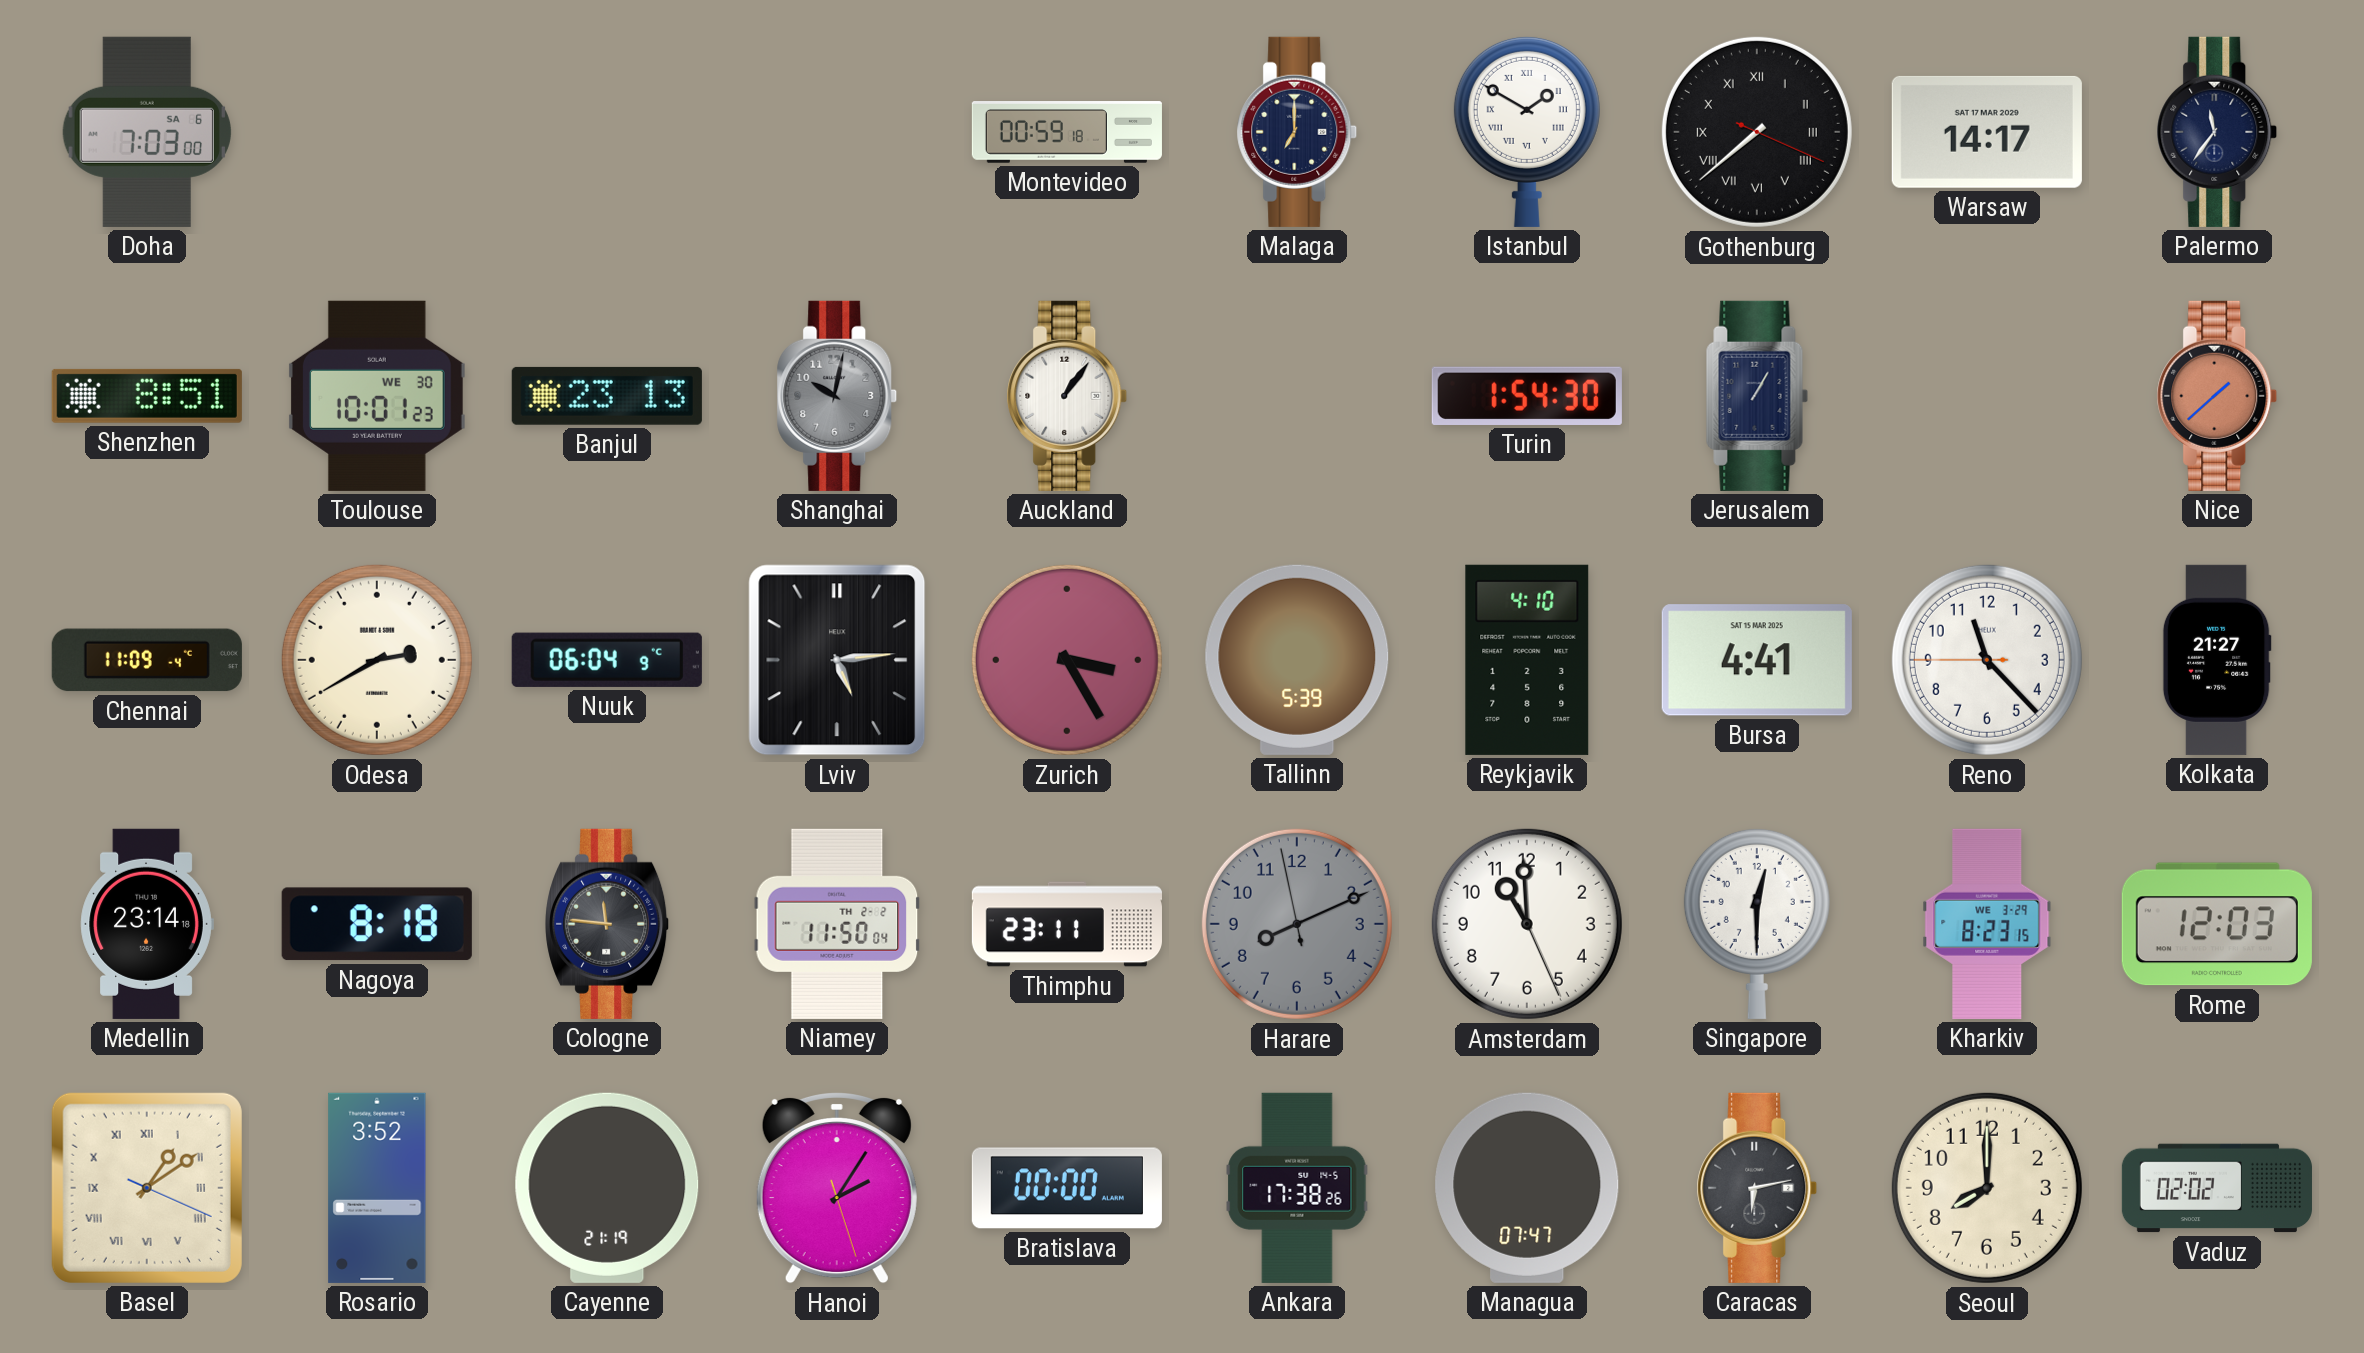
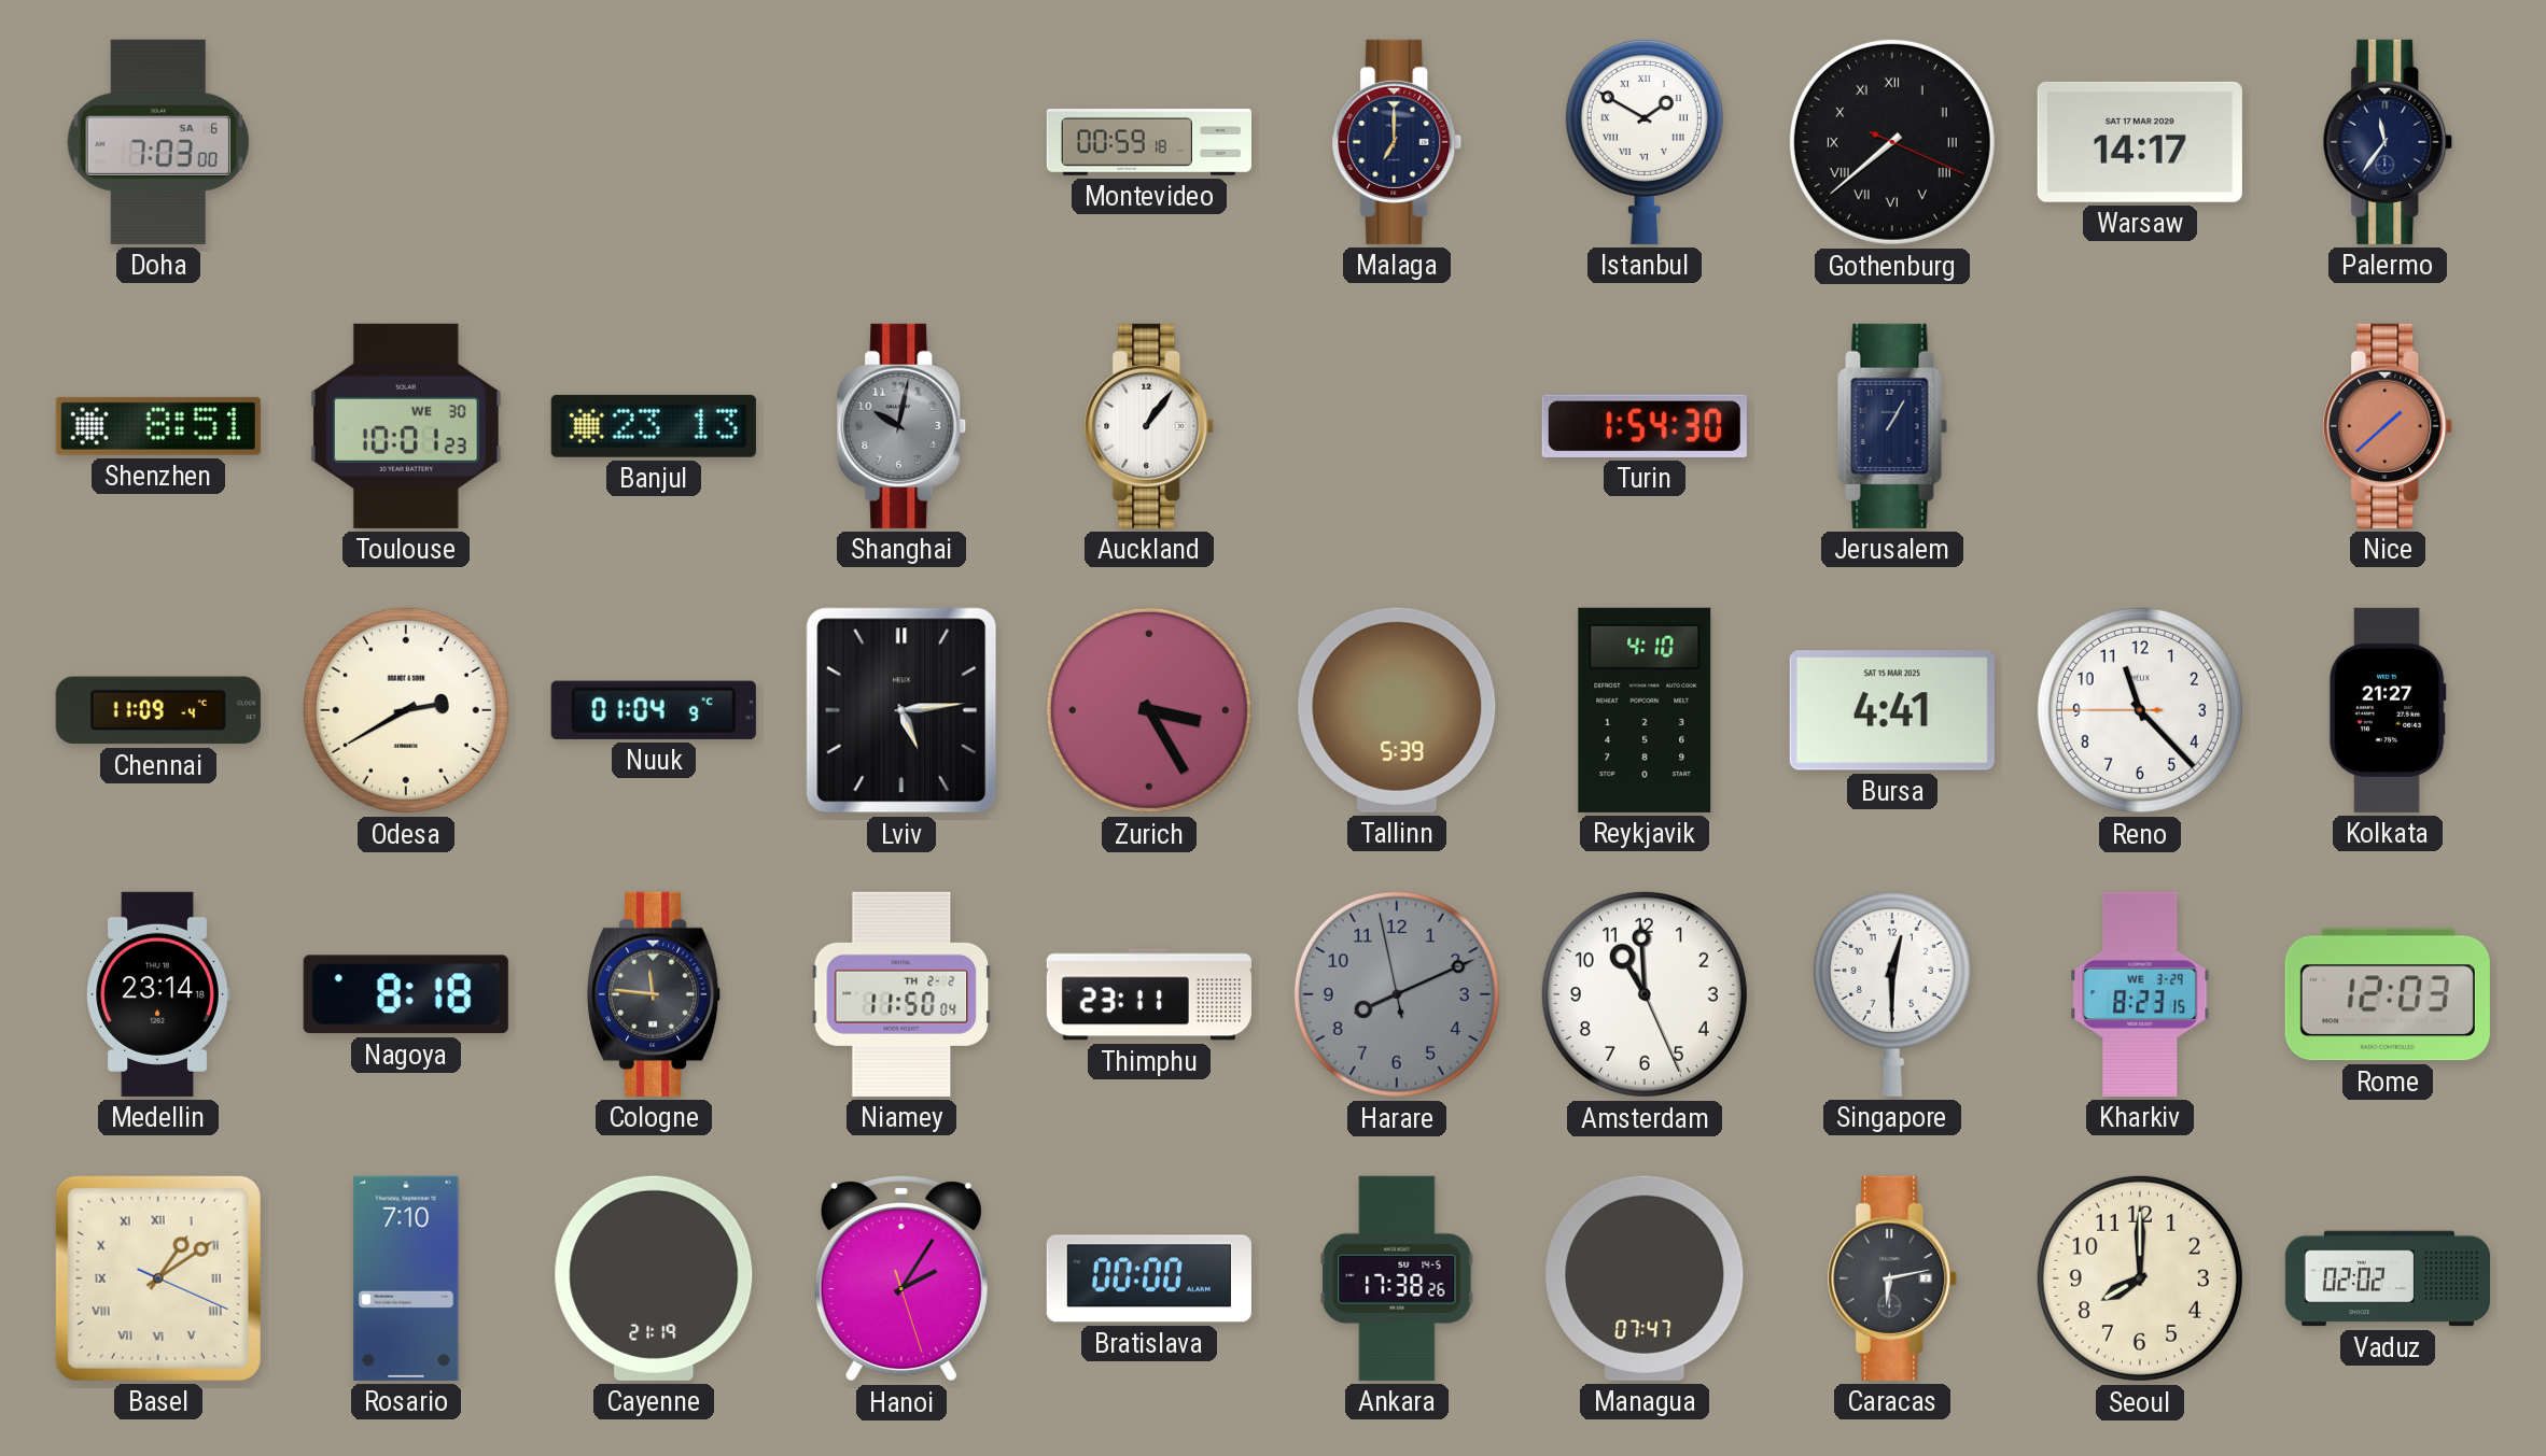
Nuuk: 06:04 -> 01:04
Rosario: 3:52 -> 7:10
